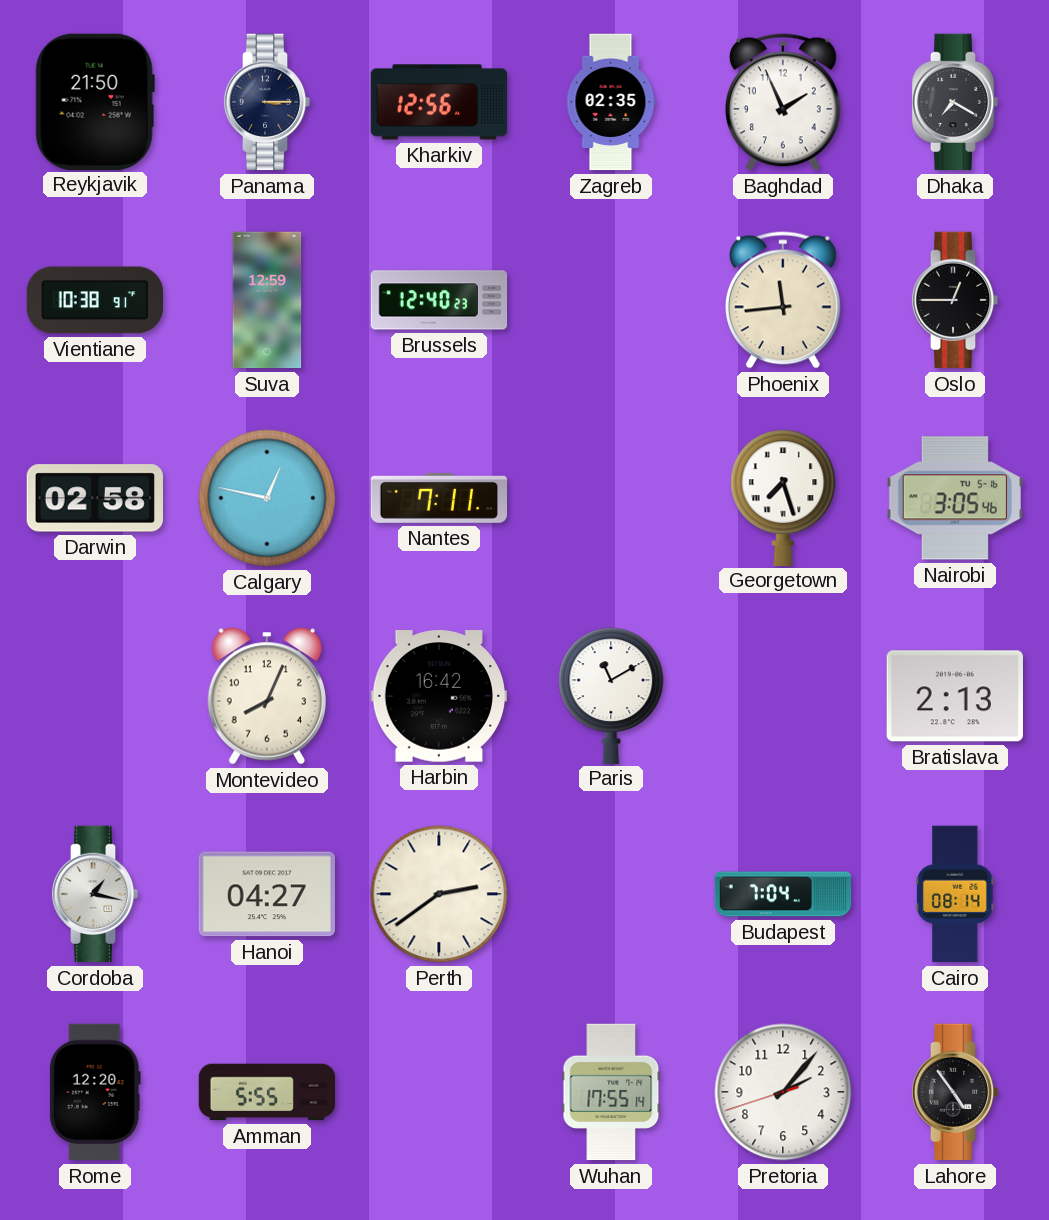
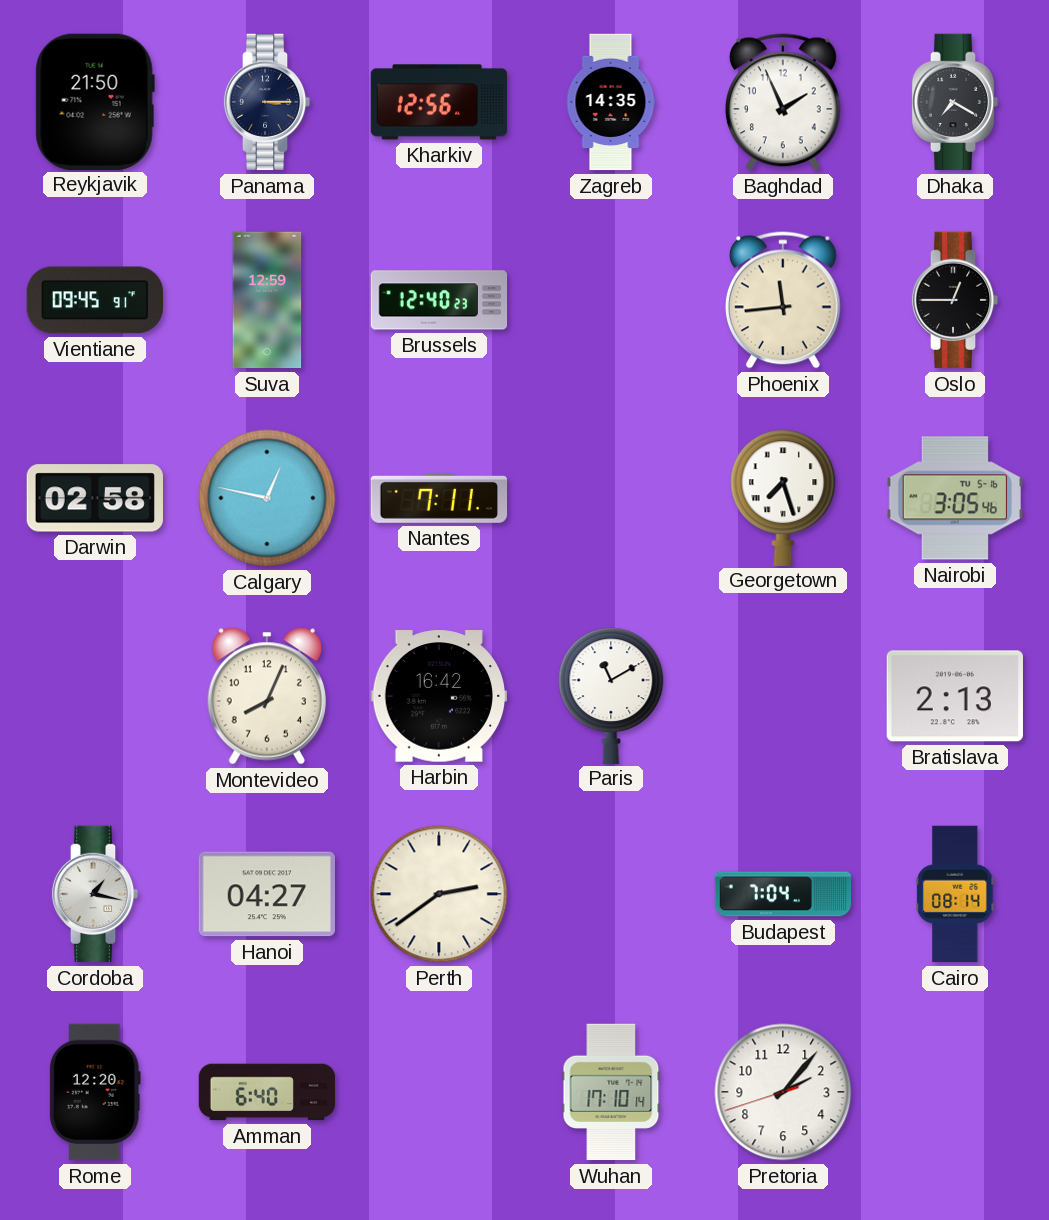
Zagreb: 02:35 -> 14:35
Vientiane: 10:38 -> 09:45
Amman: 5:55 -> 6:40
Wuhan: 17:55 -> 17:10
Lahore: 4:54 -> none
